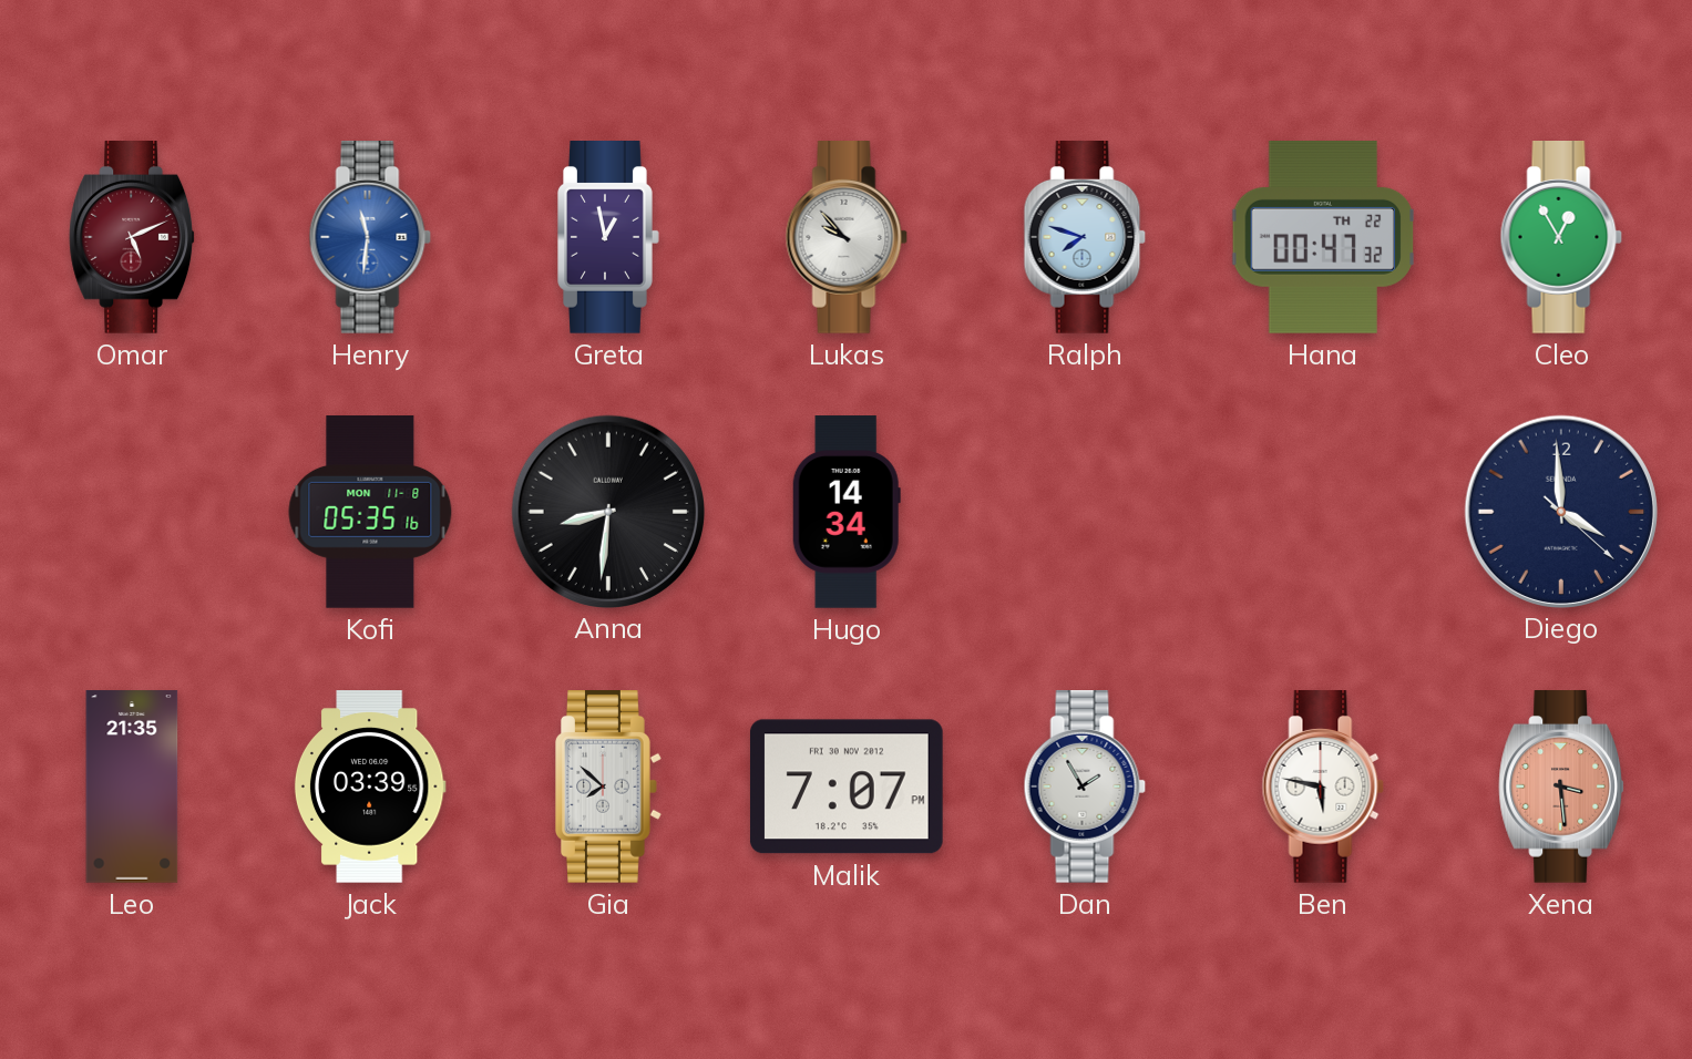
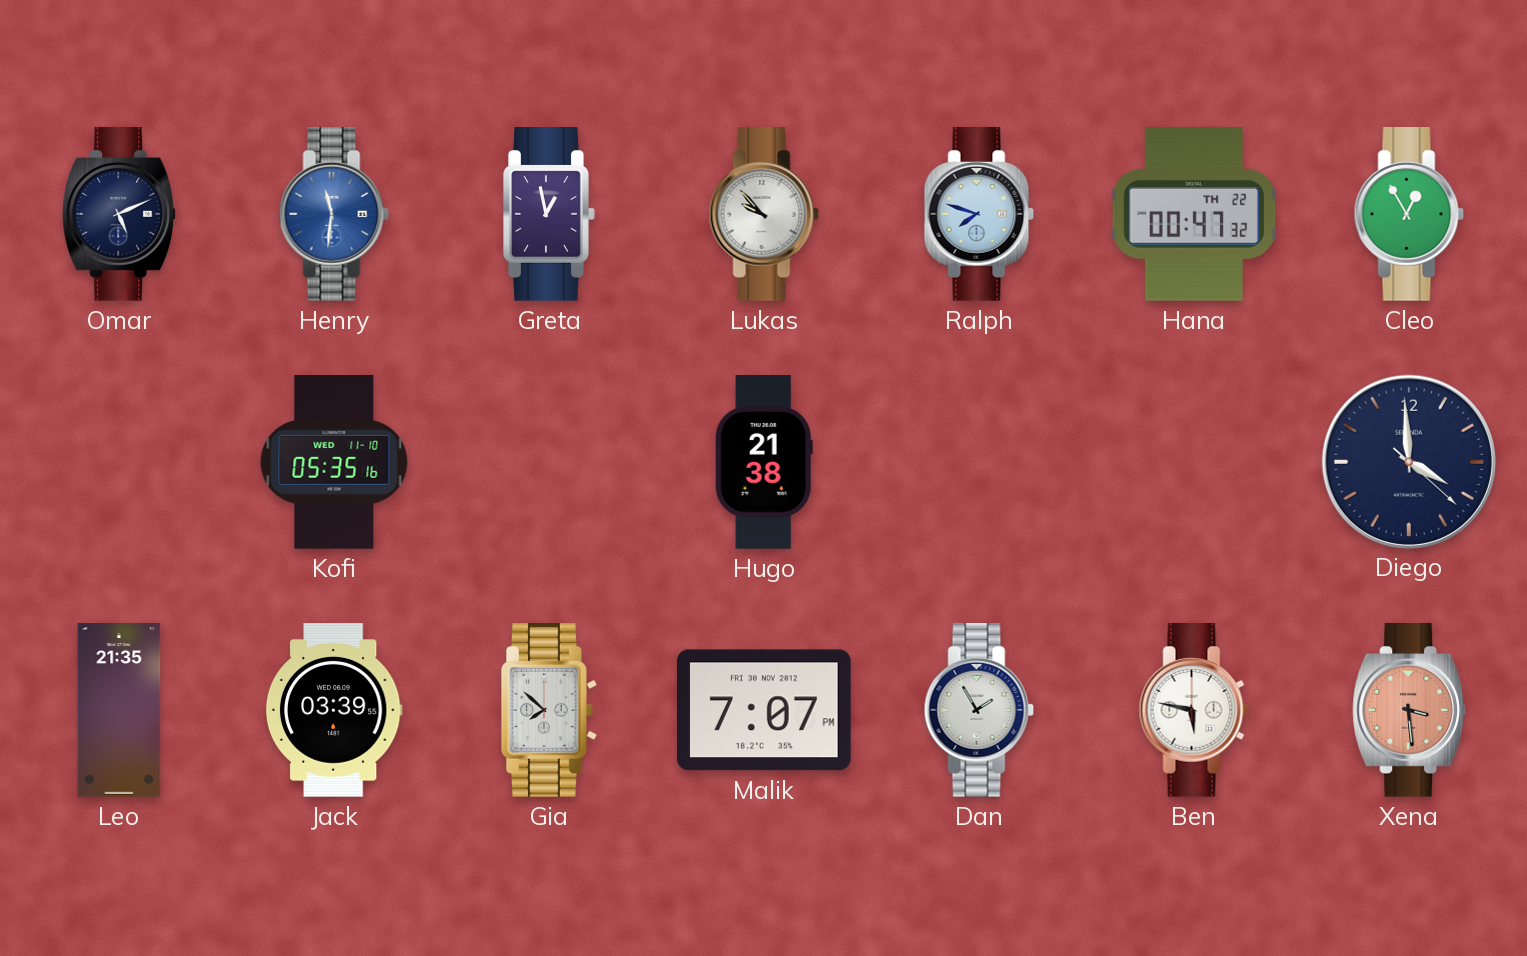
Omar dial: burgundy -> navy
Kofi date: MON 11-8 -> WED 11-10
Anna: 8:31 -> none
Hugo: 14:34 -> 21:38
